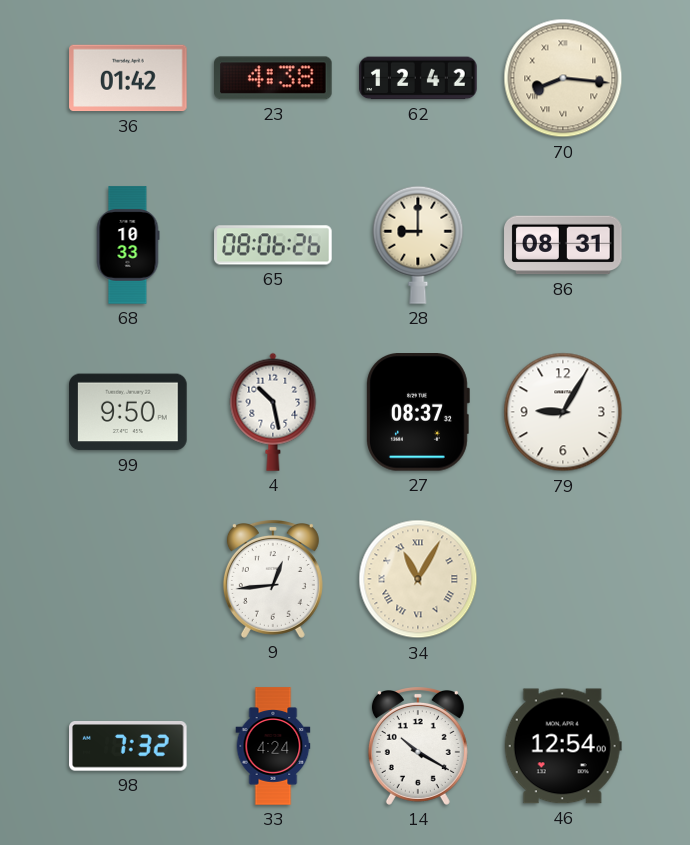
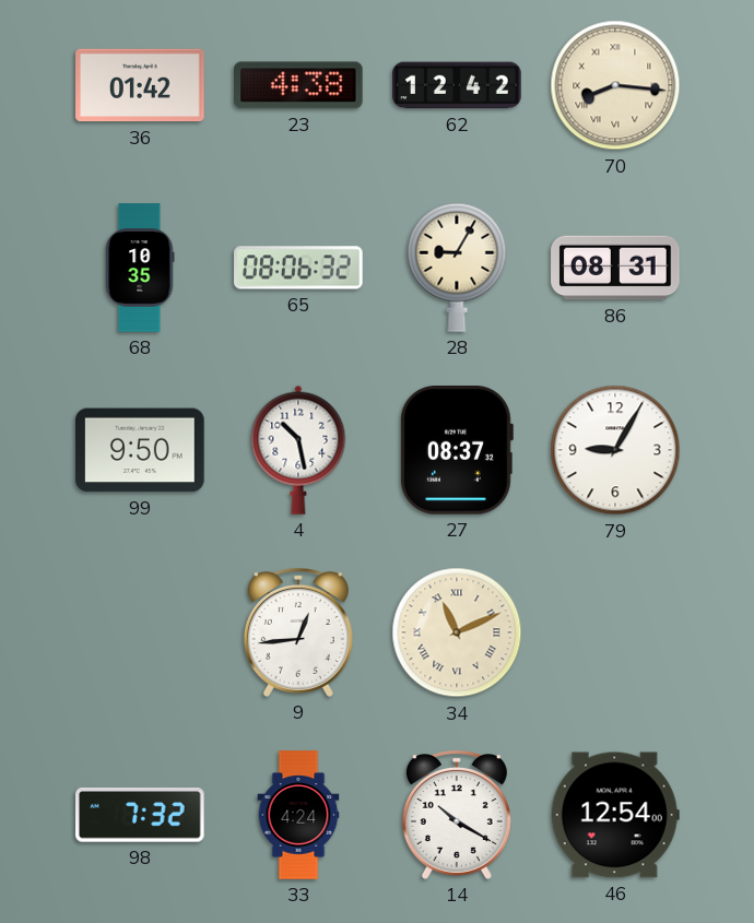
68: 10:33 -> 10:35
65: 08:06:26 -> 08:06:32
28: 9:00 -> 9:05
34: 11:05 -> 11:11
